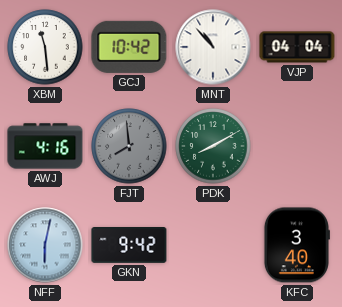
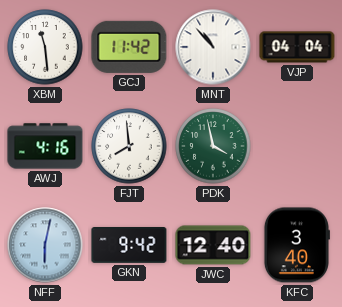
GCJ: 10:42 -> 11:42
FJT dial: grey -> white
PDK: 8:10 -> 3:58
JWC: none -> 12:40
